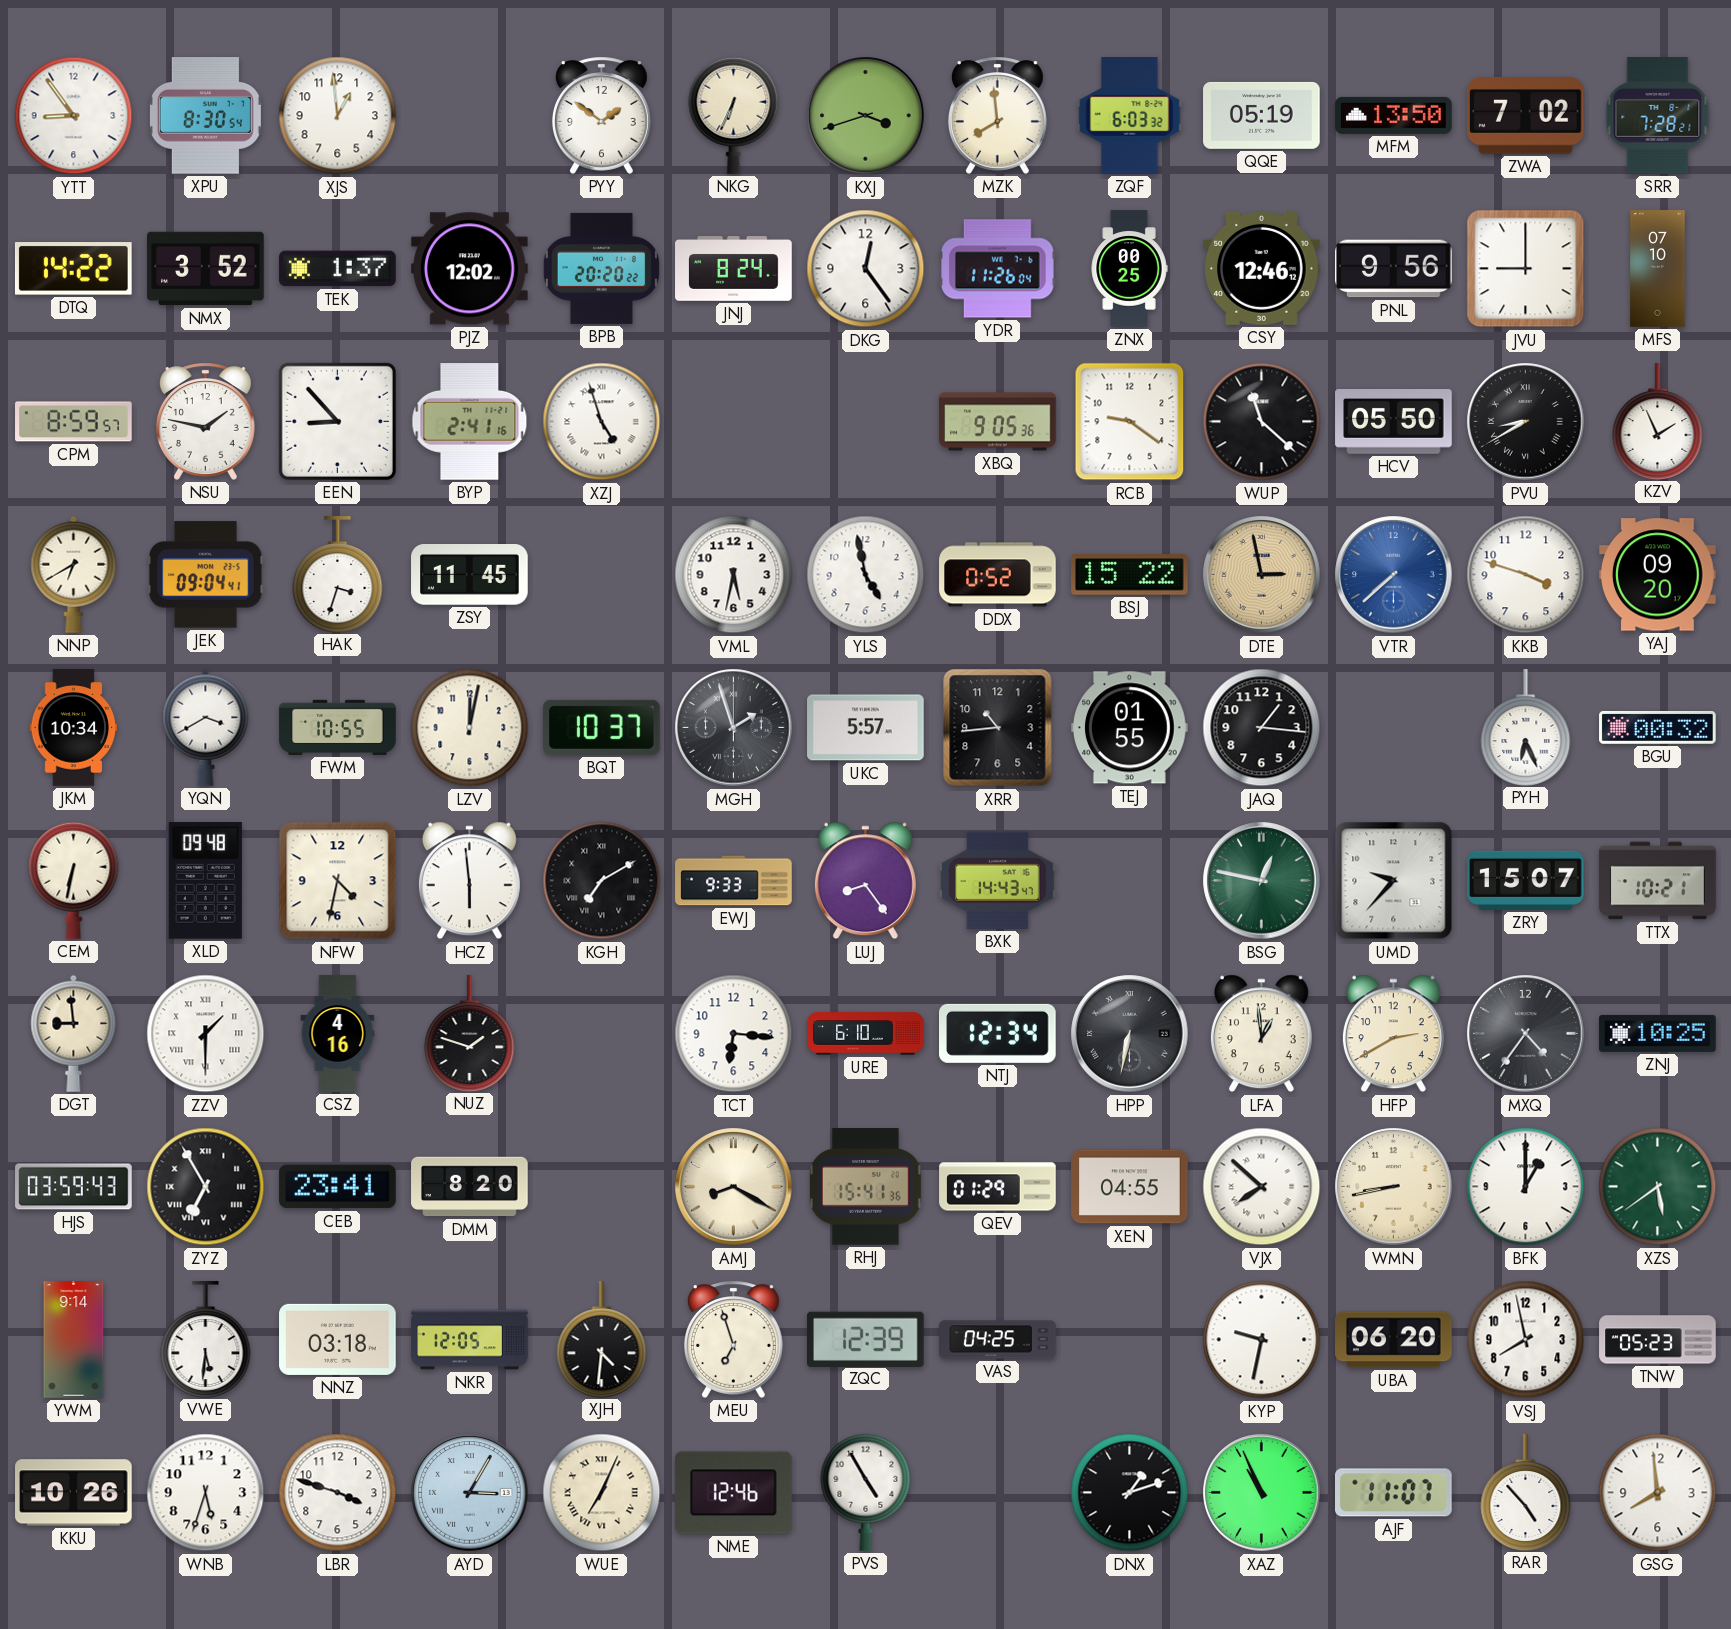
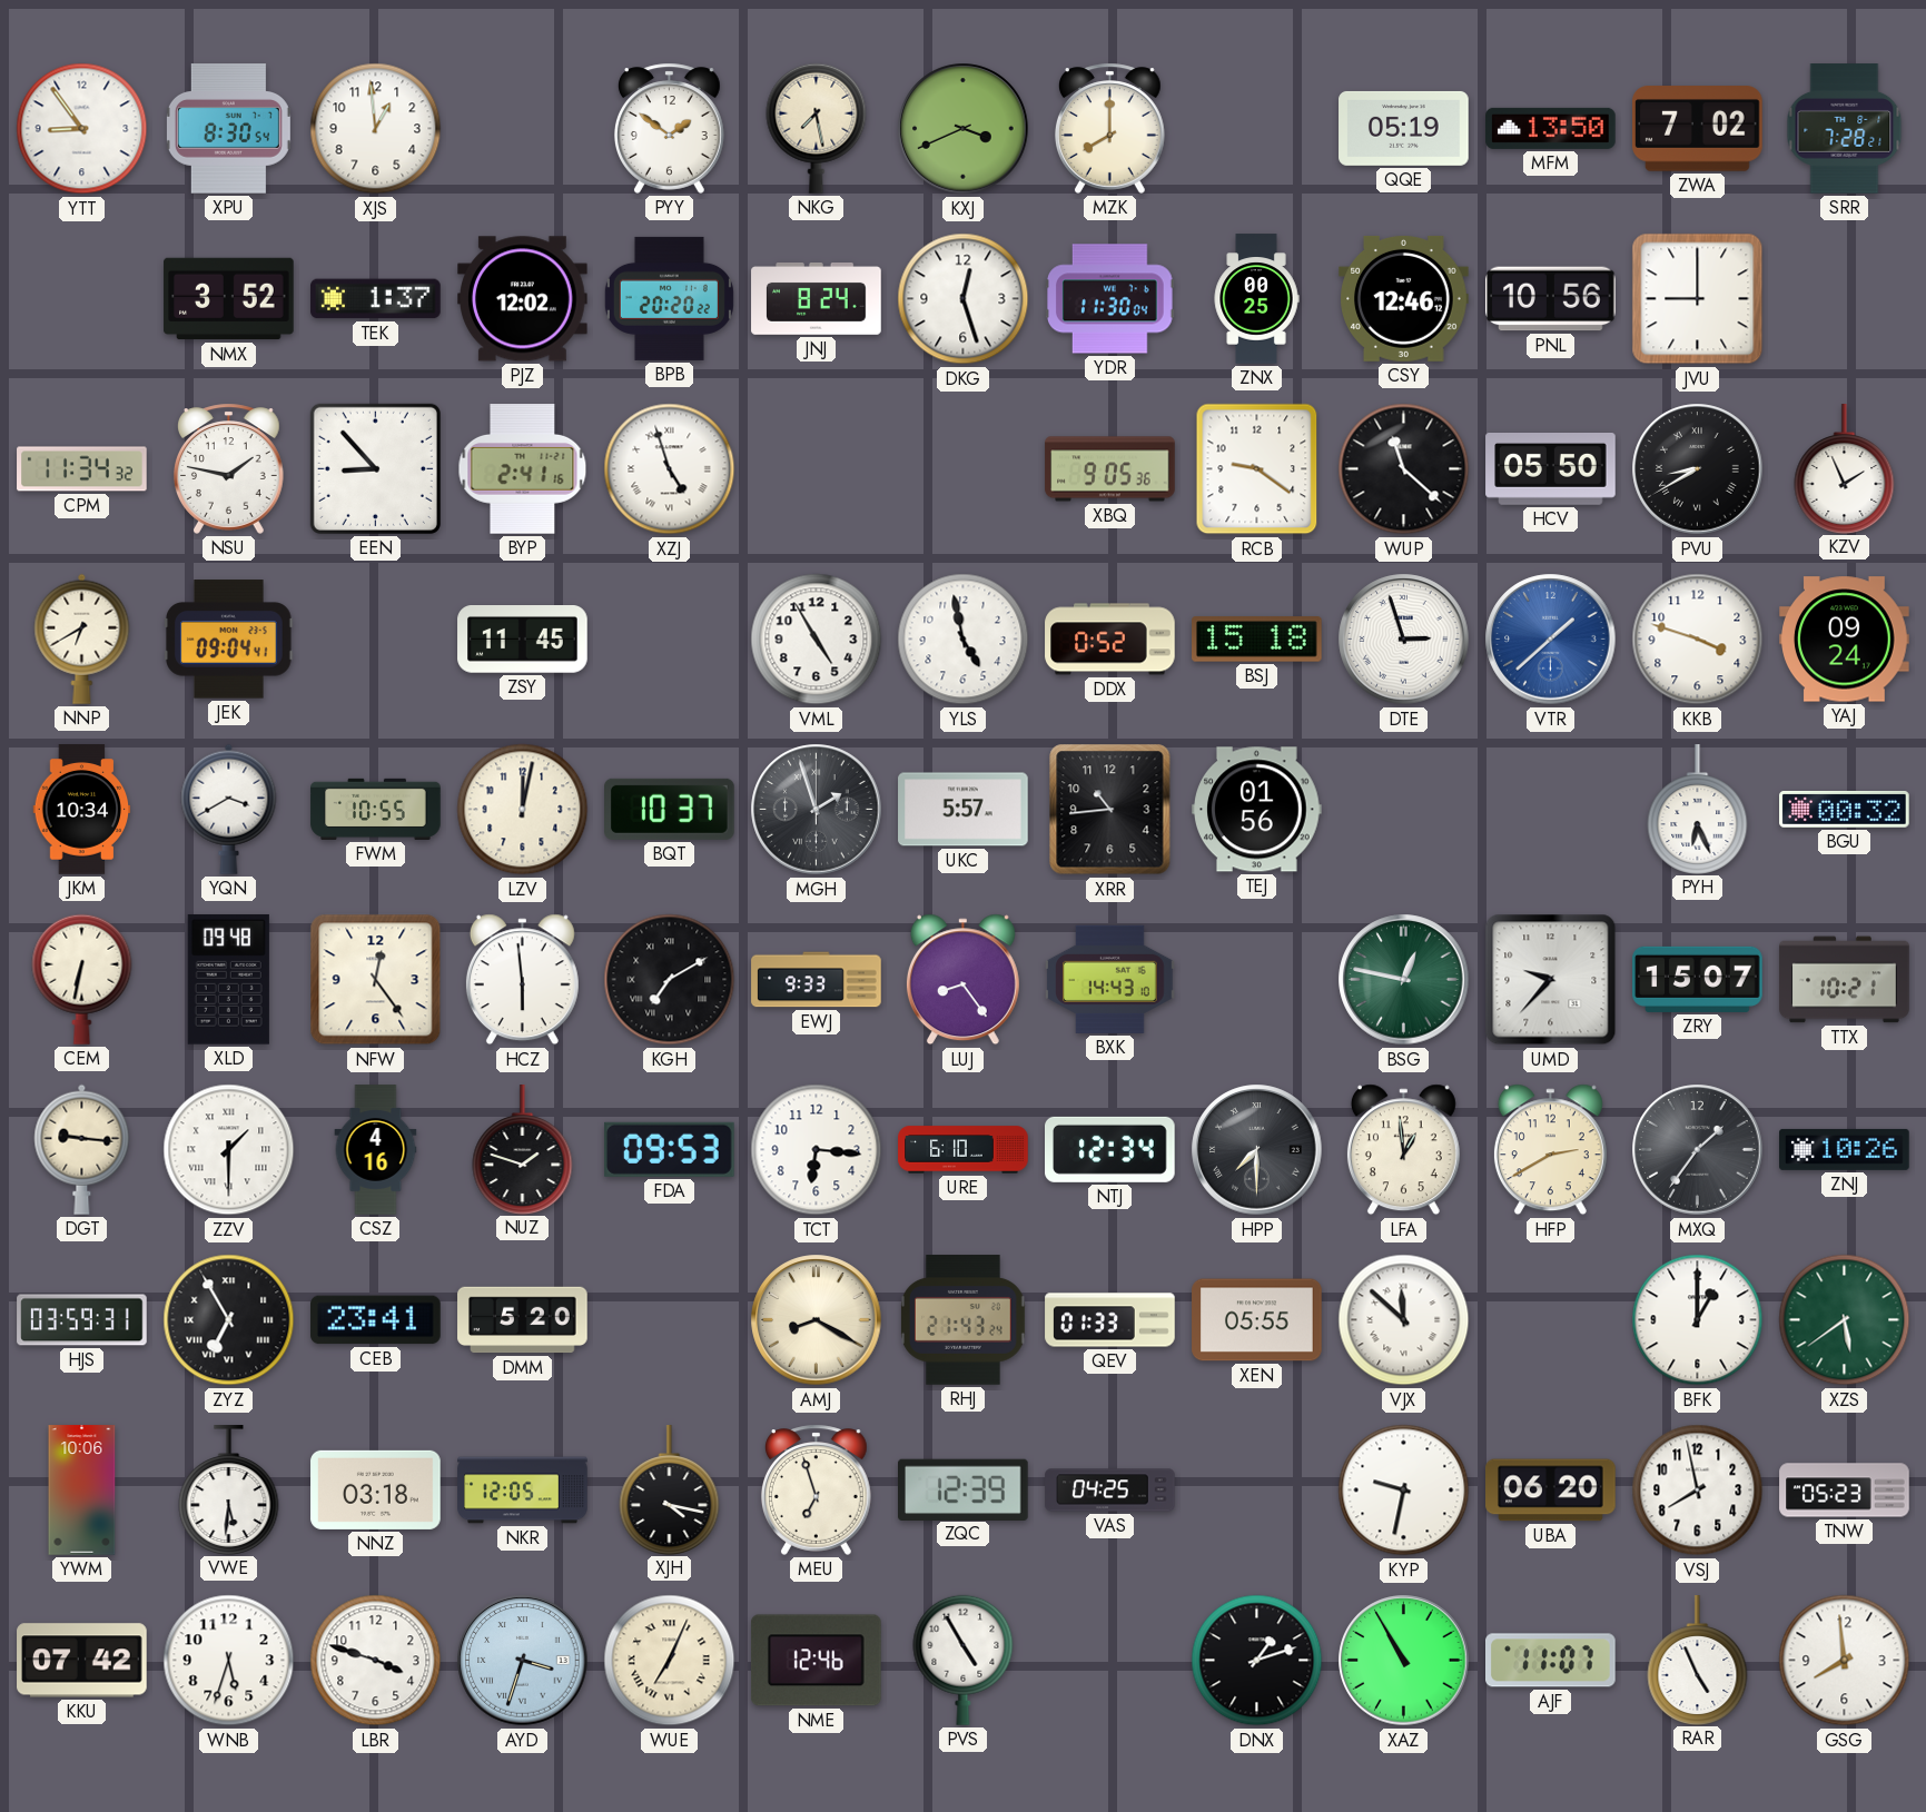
NKG: 6:34 -> 7:28
KXJ: 3:42 -> 3:41
MZK: 7:59 -> 8:00
ZQF: 6:03 -> none
DTQ: 14:22 -> none
DKG: 12:24 -> 12:27
YDR: 11:26 -> 11:30
PNL: 9:56 -> 10:56
MFS: 07:10 -> none
CPM: 8:59 -> 11:34
HAK: 3:33 -> none
VML: 5:32 -> 4:55
BSJ: 15:22 -> 15:18
DTE: 2:58 -> 2:57
DTE dial: champagne -> white
VTR: 7:38 -> 1:38
YAJ: 09:20 -> 09:24
TEJ: 01:55 -> 01:56
JAQ: 1:16 -> none
NFW: 4:32 -> 12:24
BXK: 14:43:47 -> 14:43:10
DGT: 8:59 -> 9:16
FDA: none -> 09:53
HPP: 6:32 -> 7:30
MXQ: 4:36 -> 1:36
ZNJ: 10:25 -> 10:26
HJS: 03:59:43 -> 03:59:31
DMM: 8:20 -> 5:20
RHJ: 15:41 -> 21:43
QEV: 01:29 -> 01:33
XEN: 04:55 -> 05:55
VJX: 7:52 -> 11:52
WMN: 8:43 -> none
YWM: 9:14 -> 10:06
XJH: 4:31 -> 4:17
KKU: 10:26 -> 07:42
AYD: 3:05 -> 3:33
XAZ: 10:56 -> 10:55
RAR: 4:53 -> 4:56
